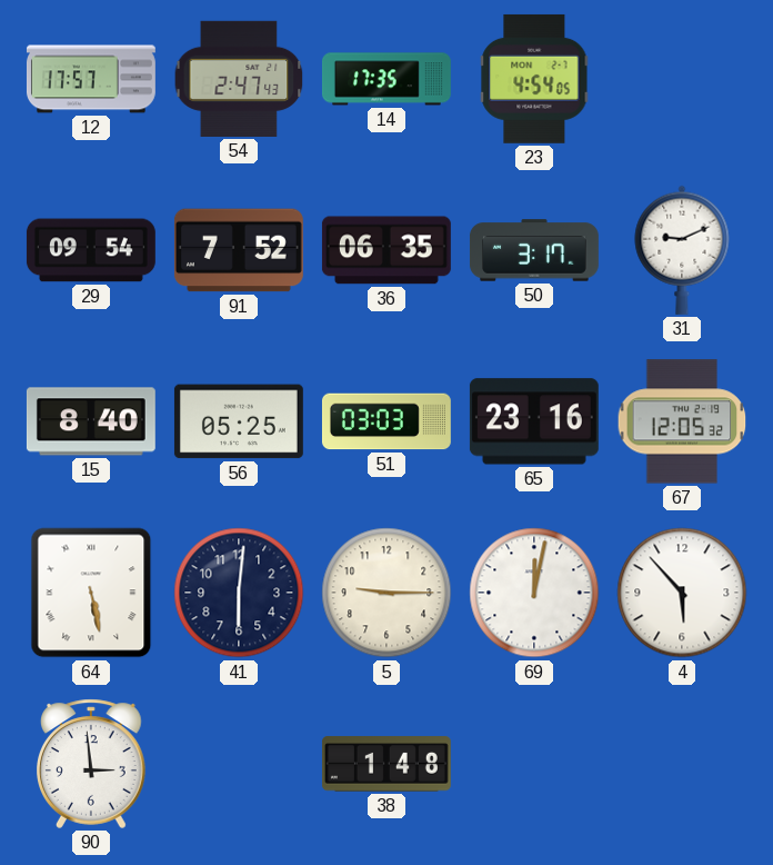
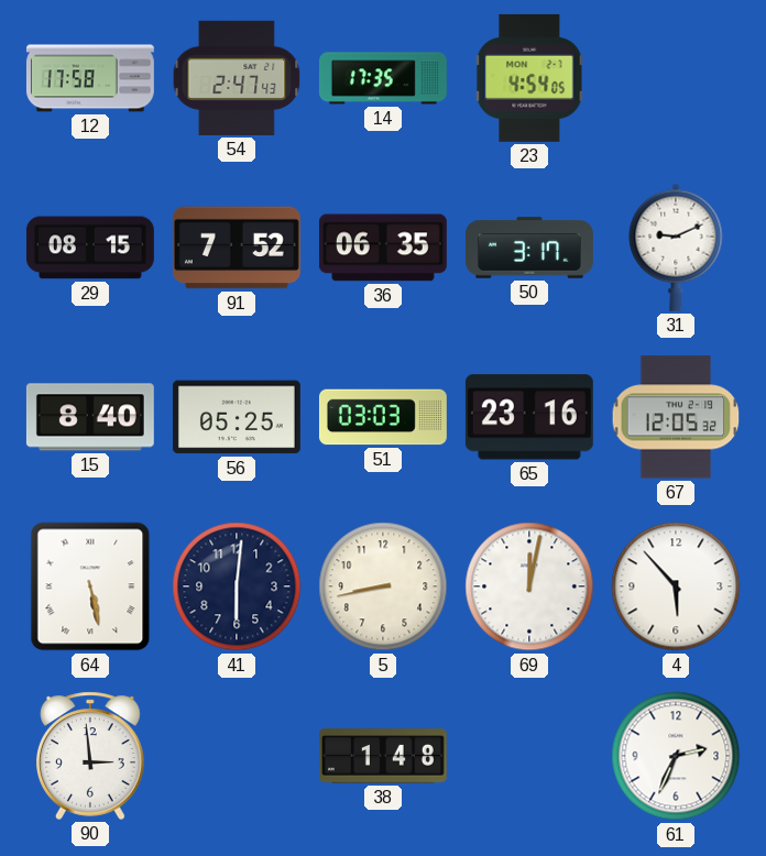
12: 17:57 -> 17:58
29: 09:54 -> 08:15
5: 9:15 -> 8:43
61: none -> 2:34
